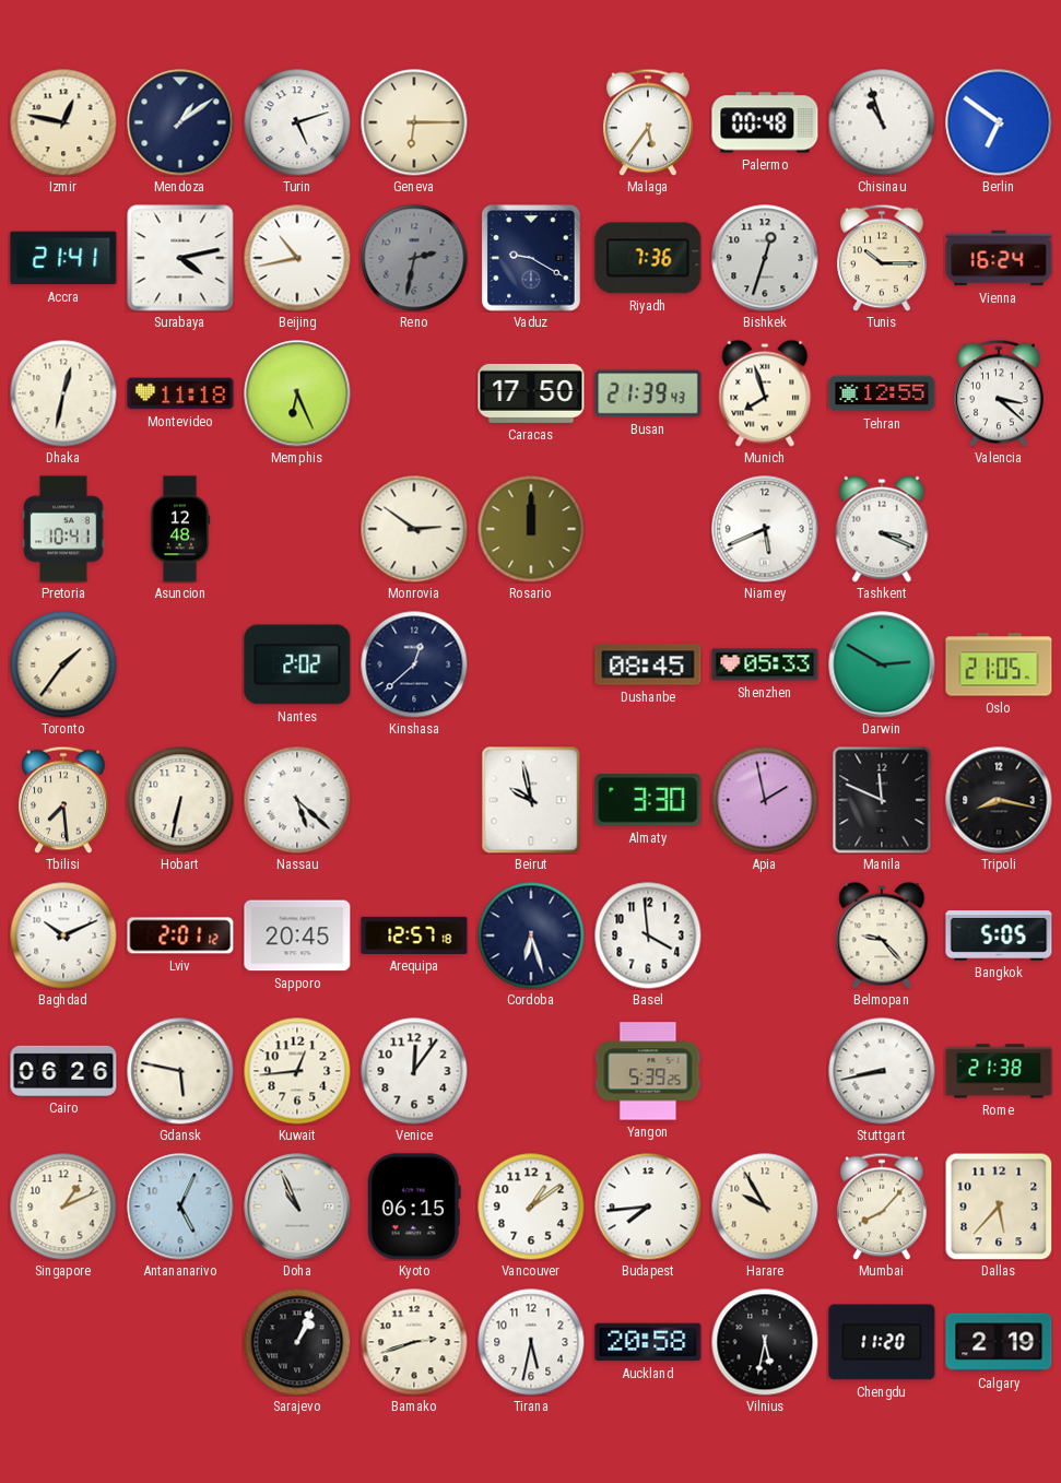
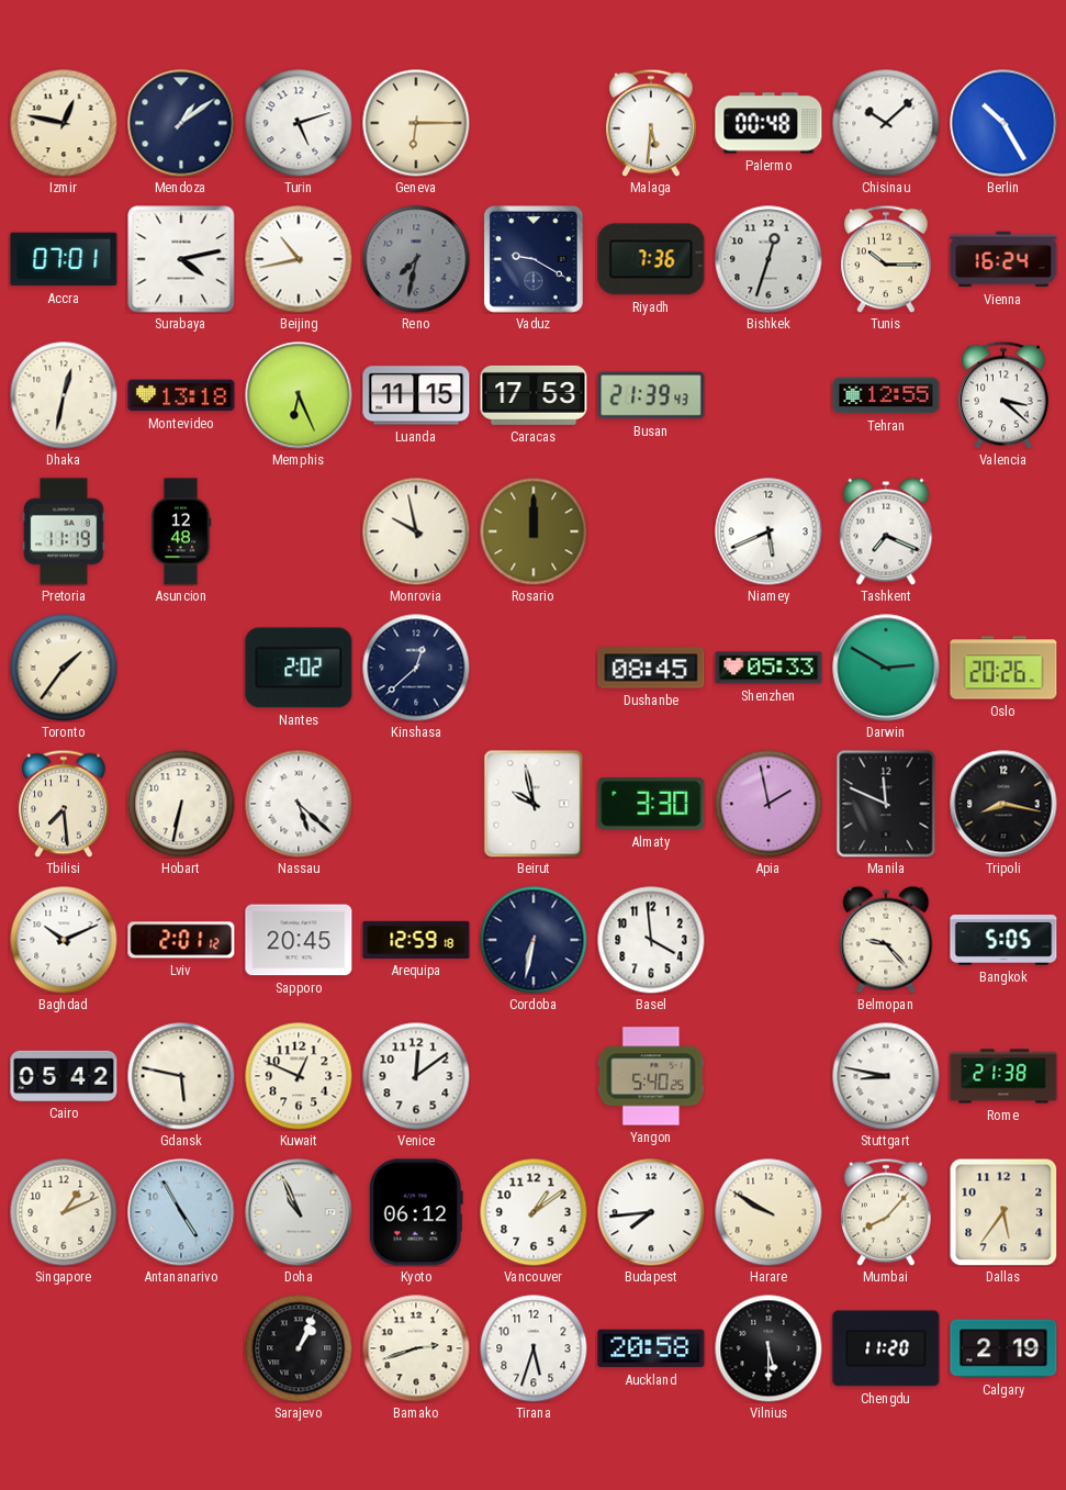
Malaga: 5:36 -> 5:31
Chisinau: 10:57 -> 10:08
Berlin: 6:51 -> 10:25
Accra: 21:41 -> 07:01
Reno: 2:32 -> 7:32
Montevideo: 11:18 -> 13:18
Luanda: none -> 11:15
Caracas: 17:50 -> 17:53
Munich: 7:57 -> none
Pretoria: 10:41 -> 11:19
Monrovia: 2:51 -> 9:58
Tashkent: 3:19 -> 7:19
Oslo: 21:05 -> 20:26
Arequipa: 12:57 -> 12:59
Cordoba: 6:27 -> 6:32
Cairo: 06:26 -> 05:42
Kuwait: 12:44 -> 12:49
Venice: 12:06 -> 12:09
Yangon: 5:39 -> 5:40
Stuttgart: 8:43 -> 8:47
Antananarivo: 5:04 -> 4:55
Kyoto: 06:15 -> 06:12
Harare: 9:55 -> 9:50
Dallas: 5:37 -> 5:36
Tirana: 5:32 -> 5:33
Vilnius: 5:32 -> 5:30
